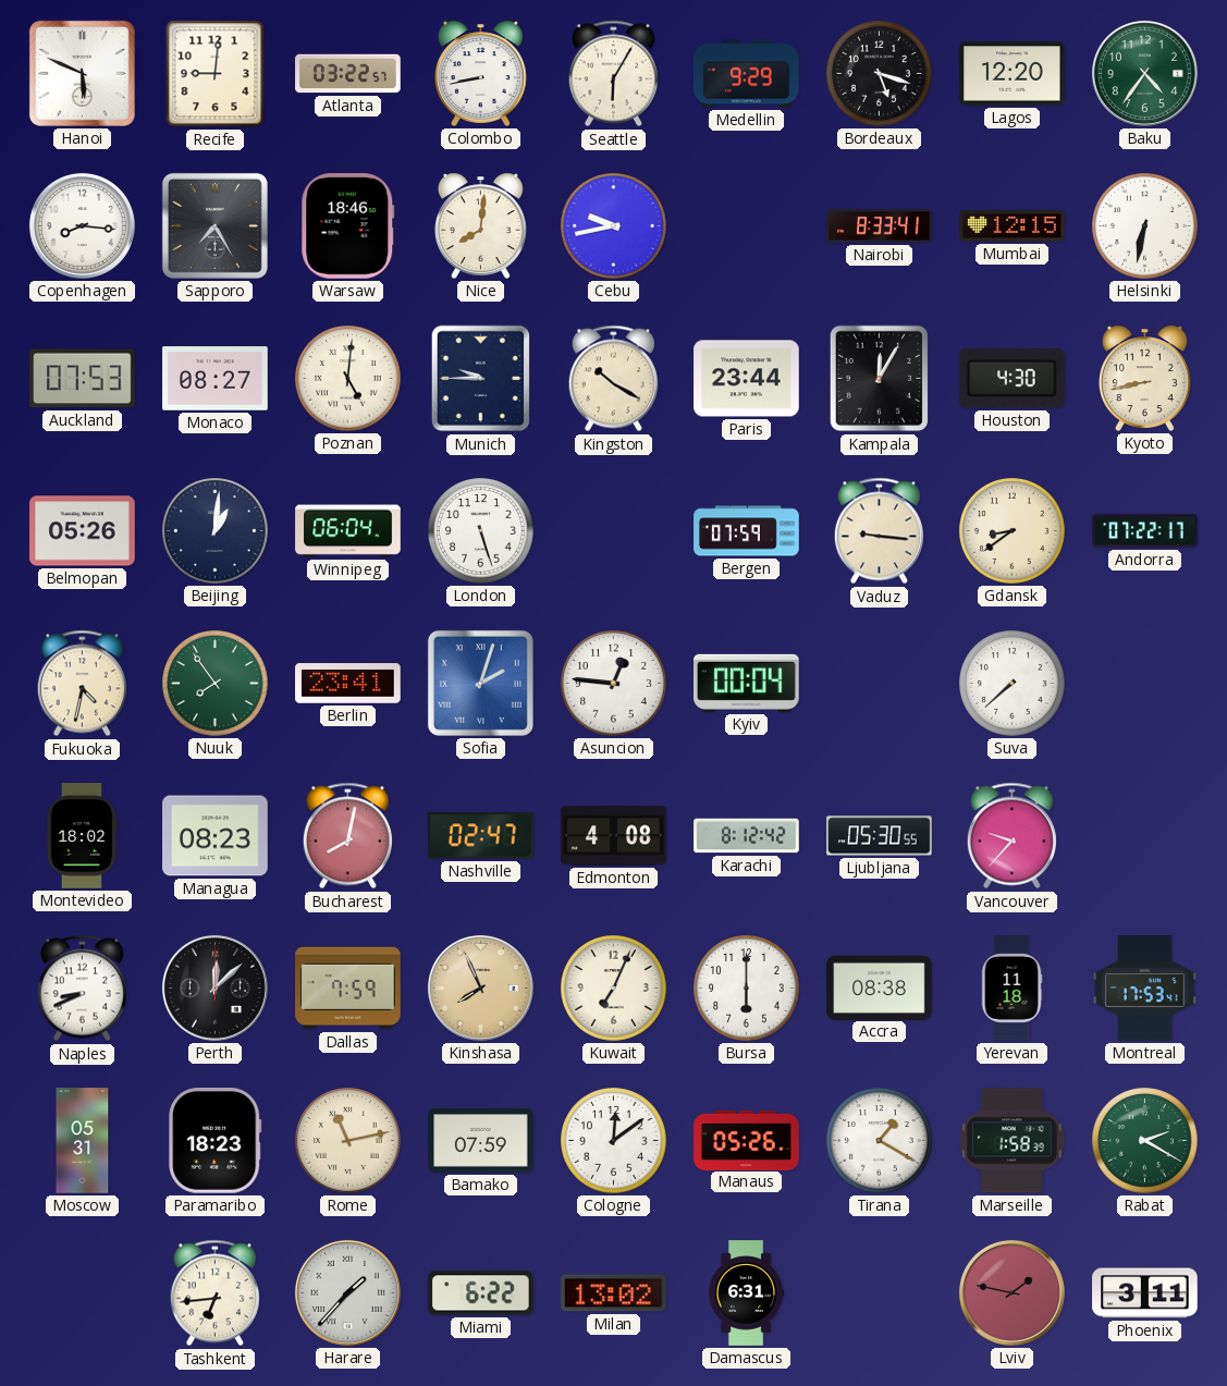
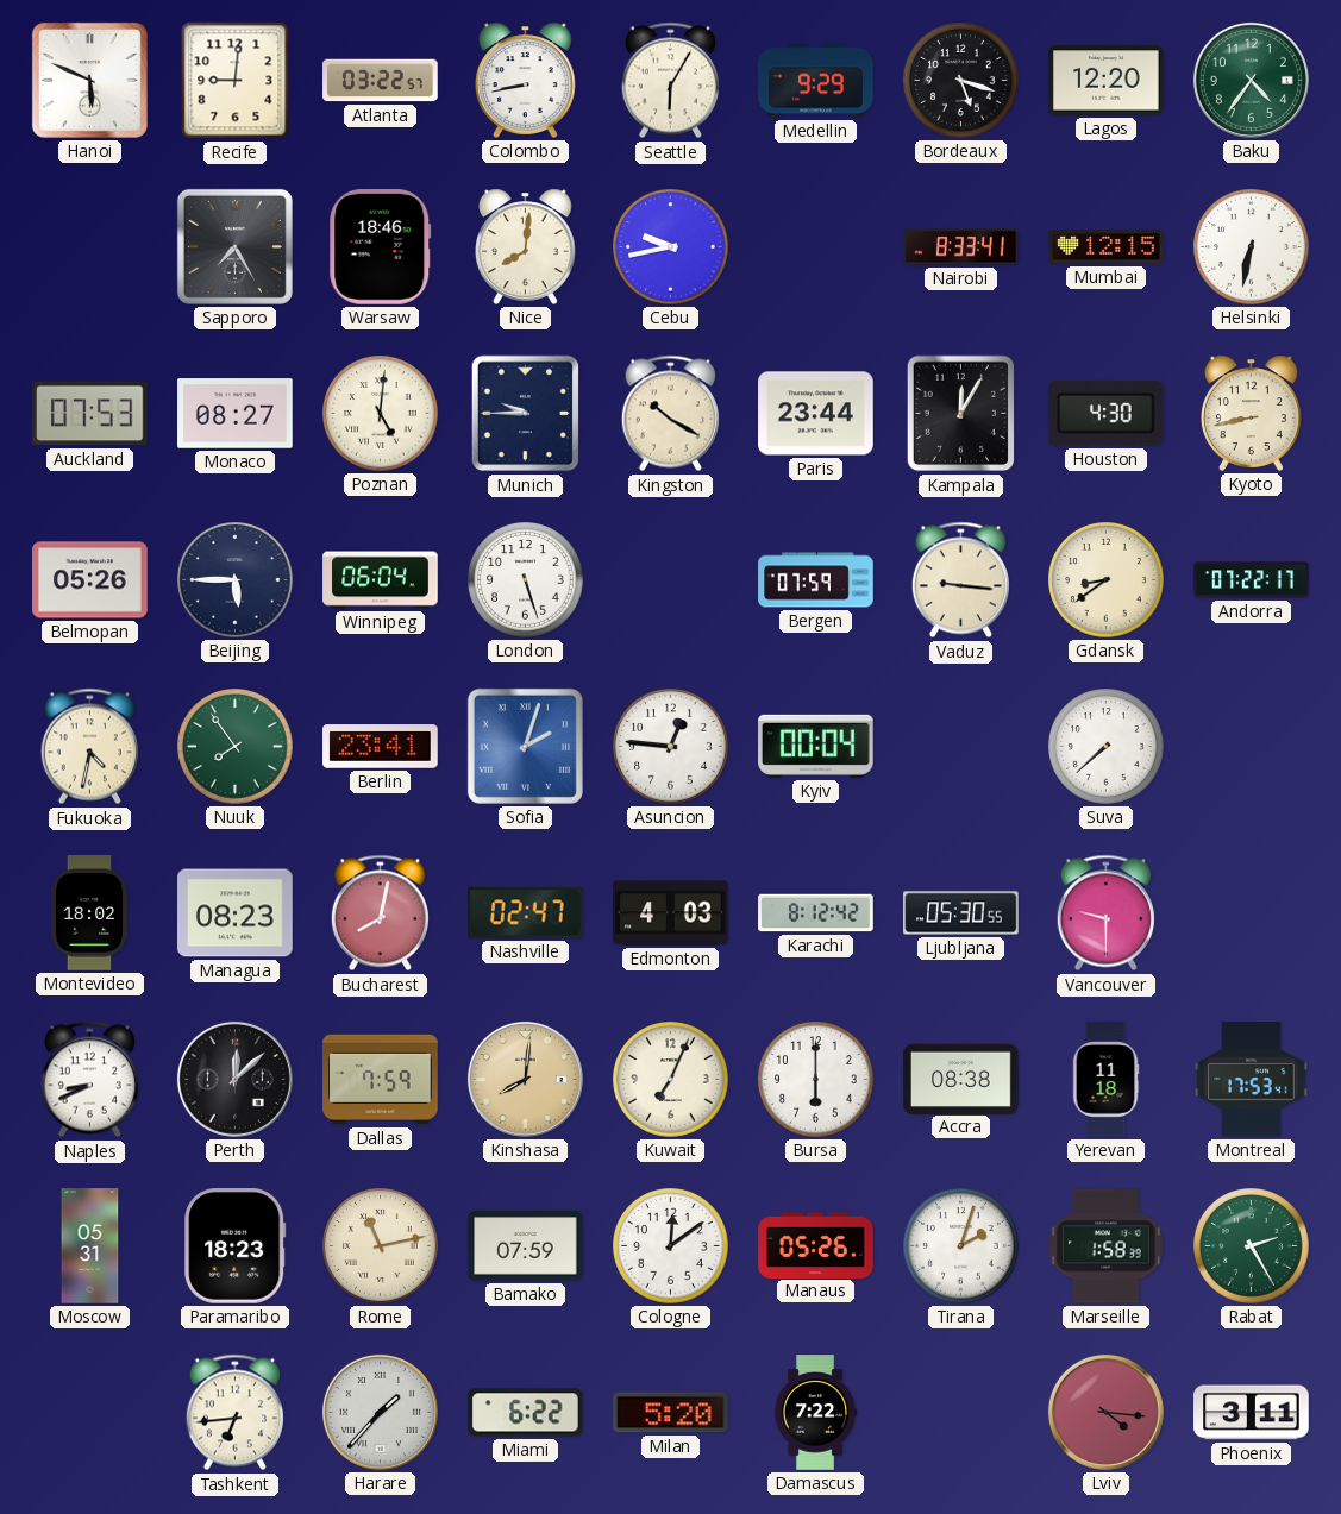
Copenhagen: 8:16 -> none
Beijing: 1:01 -> 5:45
Edmonton: 4:08 -> 4:03
Vancouver: 9:37 -> 9:30
Kinshasa: 7:56 -> 8:01
Tirana: 1:20 -> 2:03
Rabat: 2:20 -> 2:25
Milan: 13:02 -> 5:20
Damascus: 6:31 -> 7:22
Lviv: 1:47 -> 4:16
